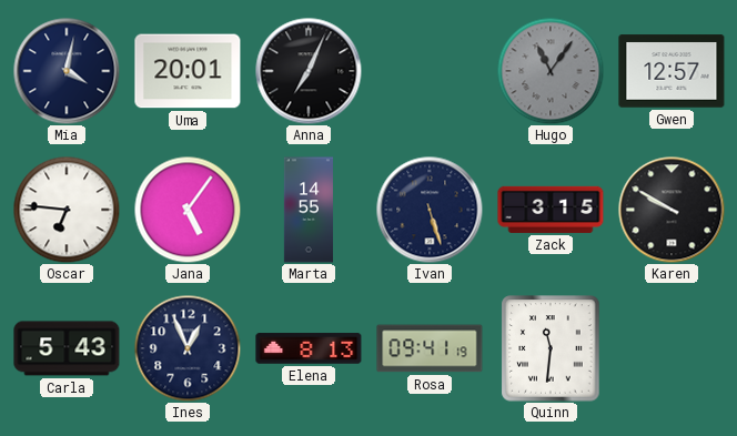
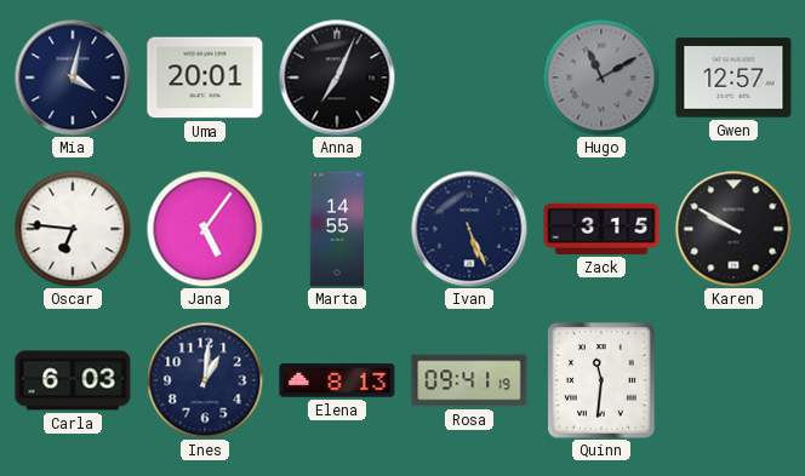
Hugo: 11:06 -> 11:10
Ivan: 5:27 -> 5:26
Carla: 5:43 -> 6:03
Ines: 12:56 -> 1:01
